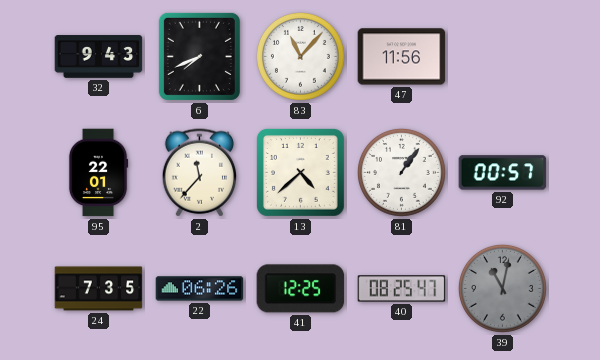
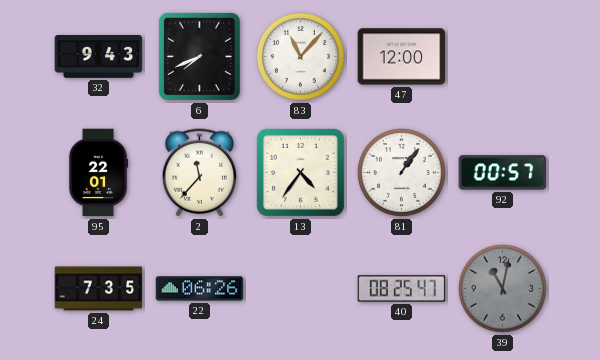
47: 11:56 -> 12:00
13: 4:38 -> 4:36
41: 12:25 -> none
